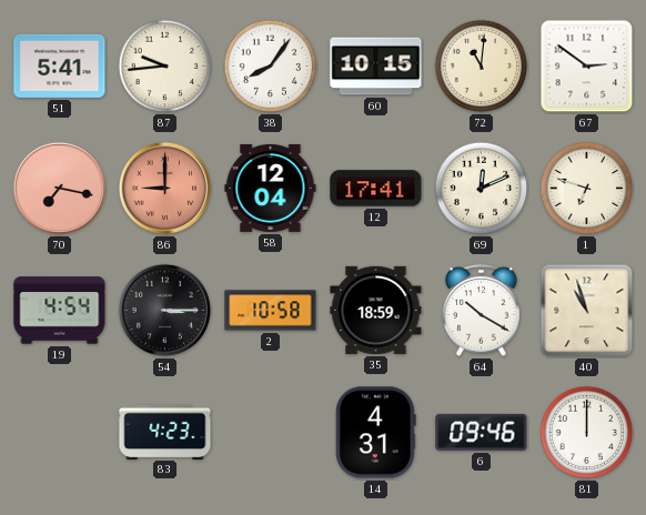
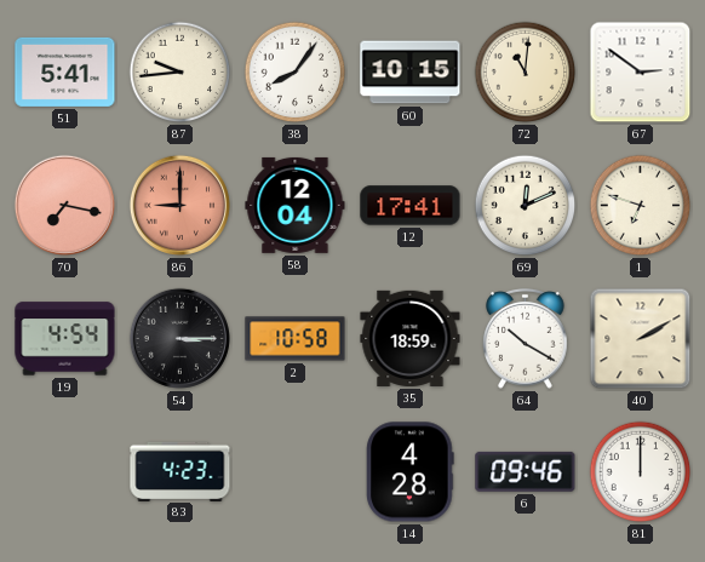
40: 10:57 -> 2:10
14: 4:31 -> 4:28
